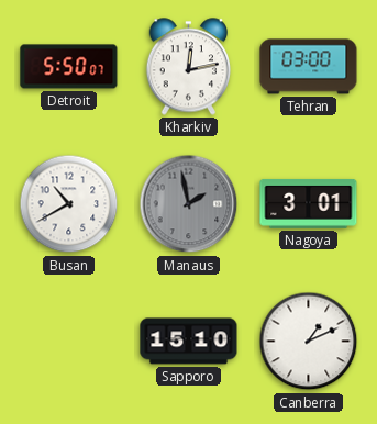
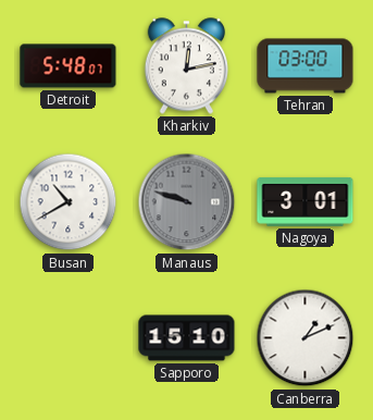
Detroit: 5:50 -> 5:48
Manaus: 1:58 -> 9:48
